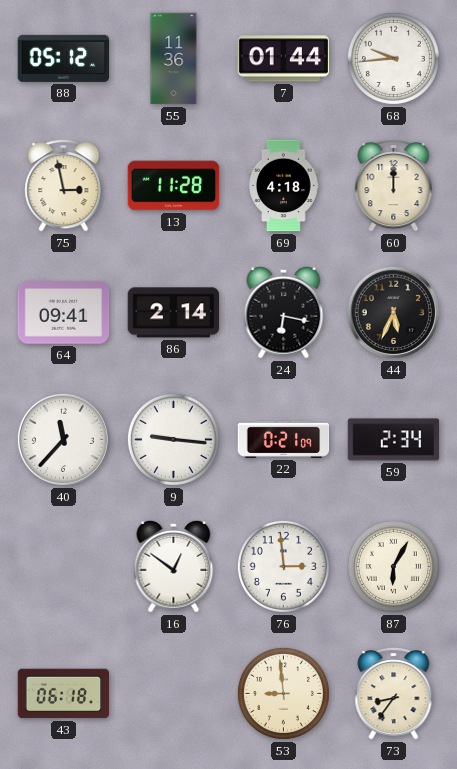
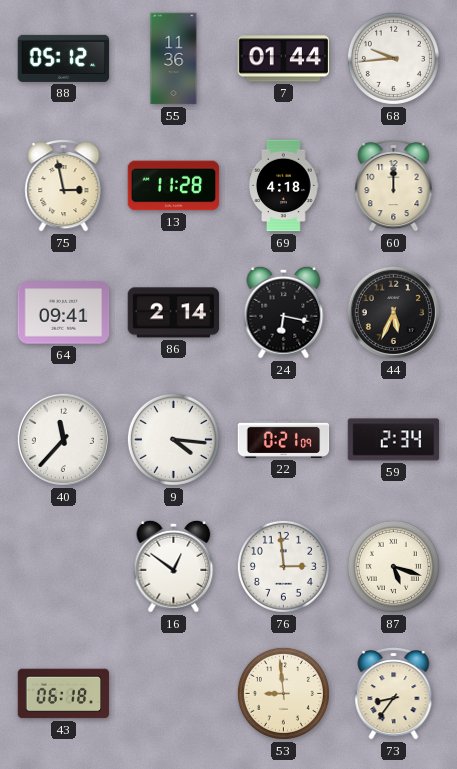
9: 9:16 -> 4:16
87: 6:05 -> 5:18
